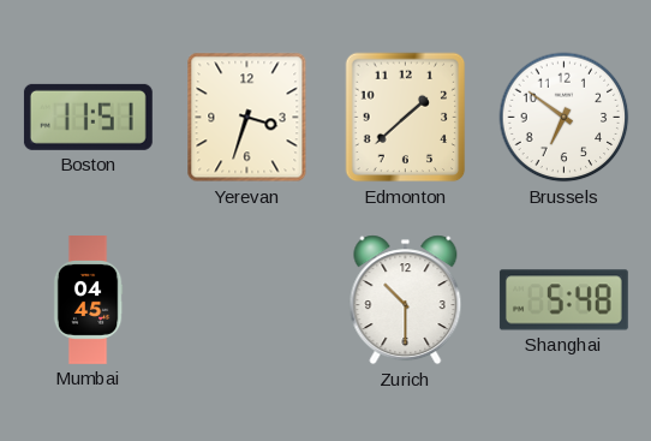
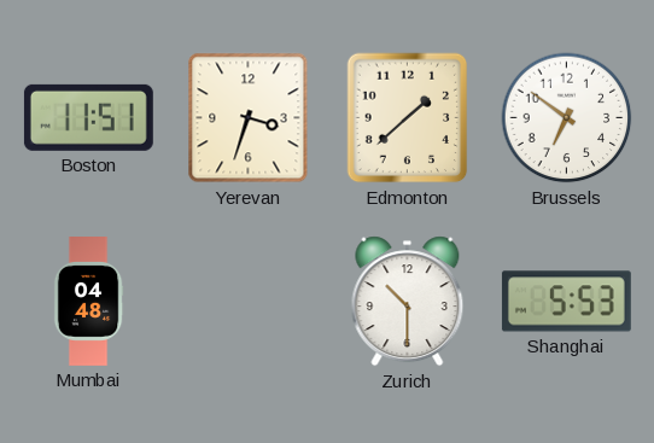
Mumbai: 04:45 -> 04:48
Shanghai: 5:48 -> 5:53
